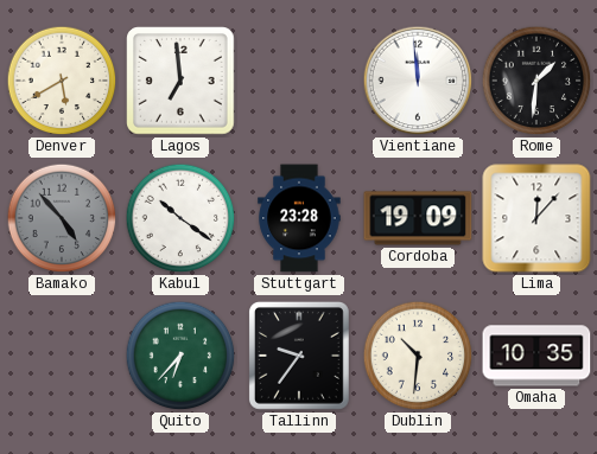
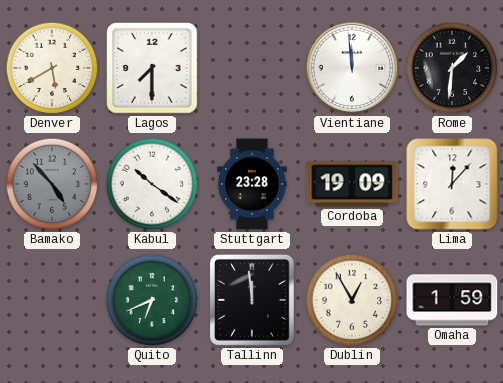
Lagos: 6:59 -> 7:30
Quito: 6:37 -> 6:41
Tallinn: 9:36 -> 11:59
Dublin: 10:31 -> 12:55
Omaha: 10:35 -> 1:59
